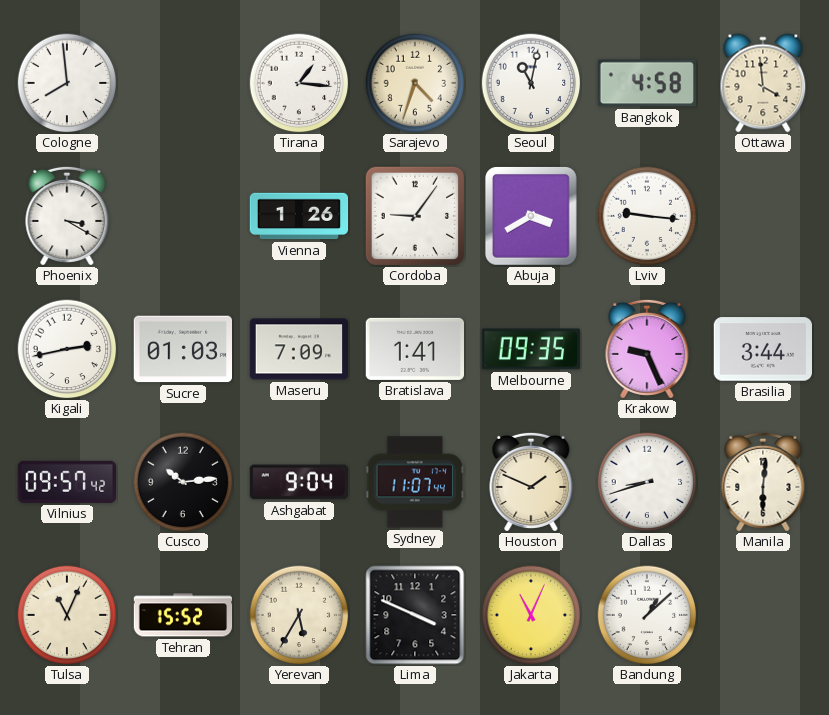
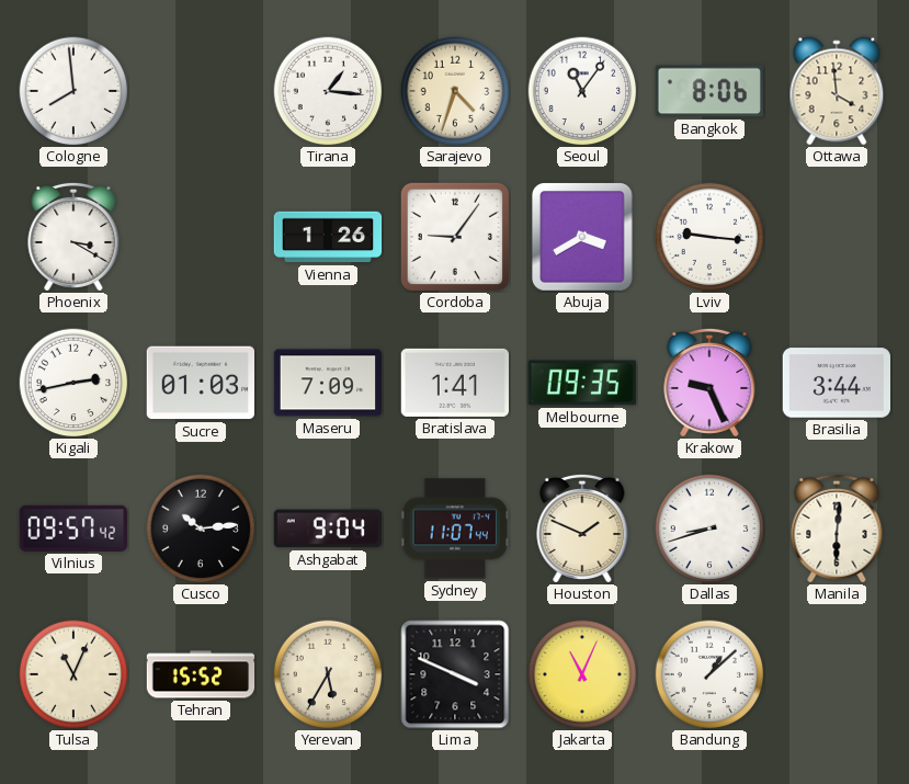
Seoul: 11:02 -> 11:06
Bangkok: 4:58 -> 8:06
